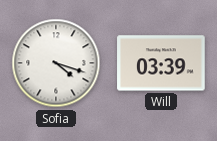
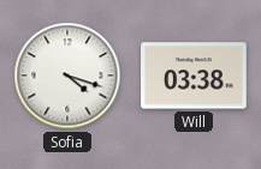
Will: 03:39 -> 03:38
